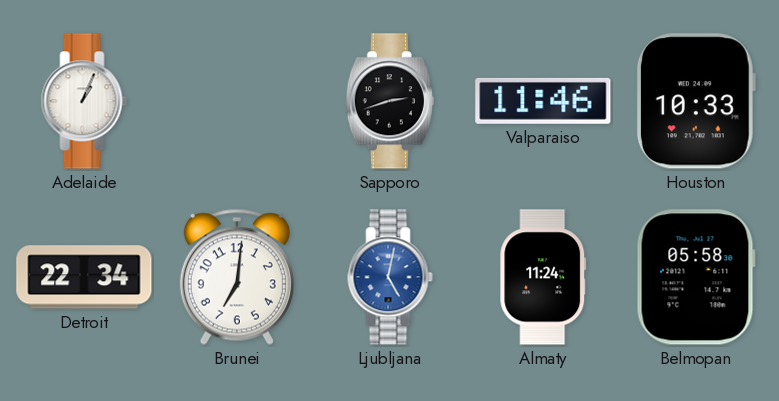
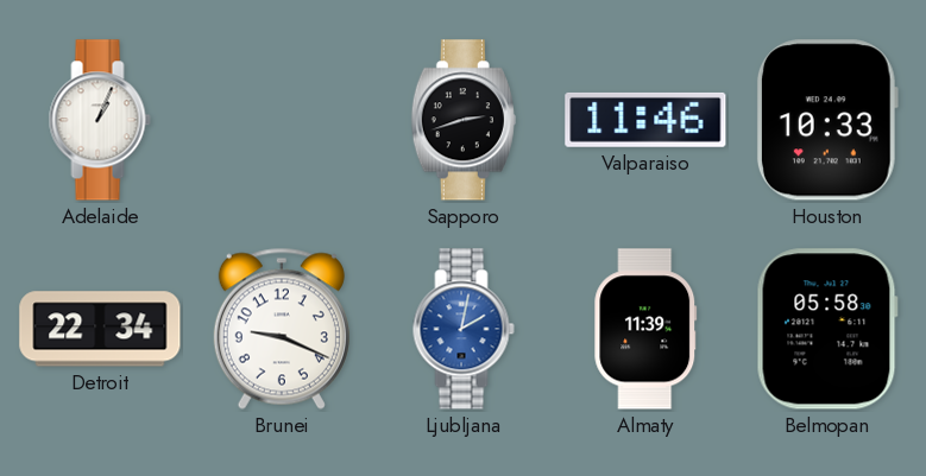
Brunei: 7:01 -> 9:19
Ljubljana: 5:02 -> 2:02
Almaty: 11:24 -> 11:39
